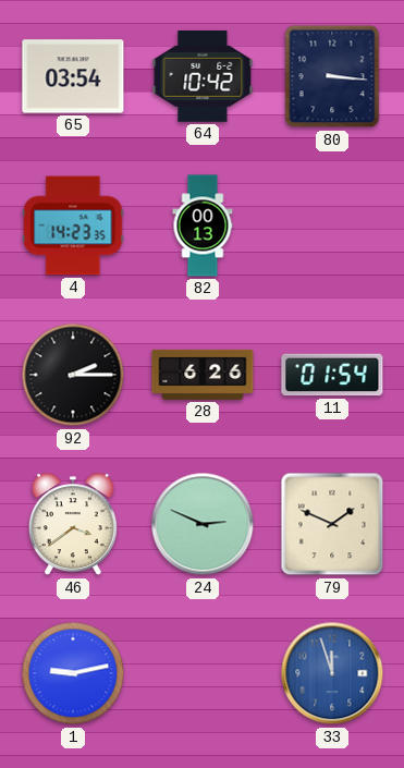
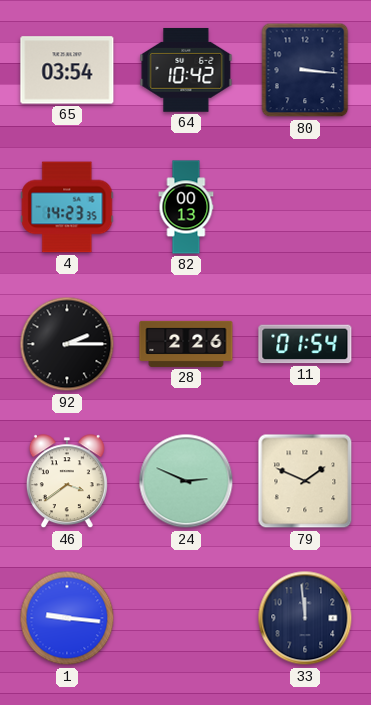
28: 6:26 -> 2:26
1: 9:13 -> 9:16
33: 11:57 -> 11:59
33 dial: blue -> navy
